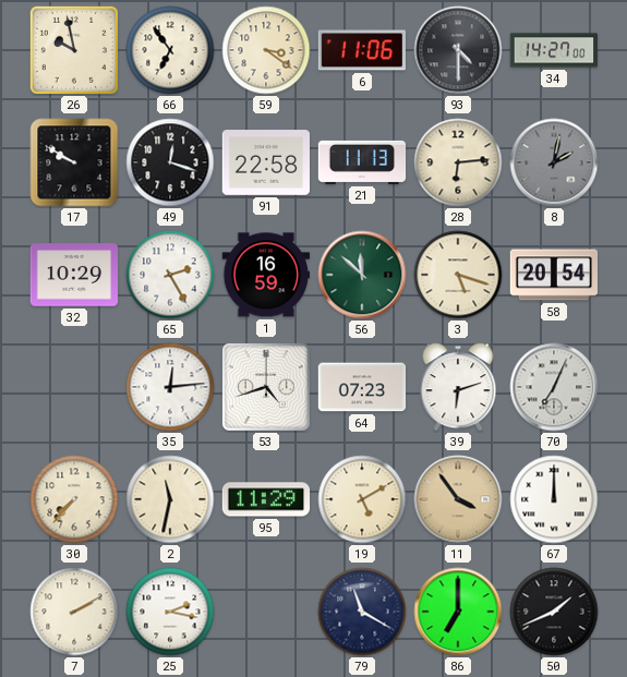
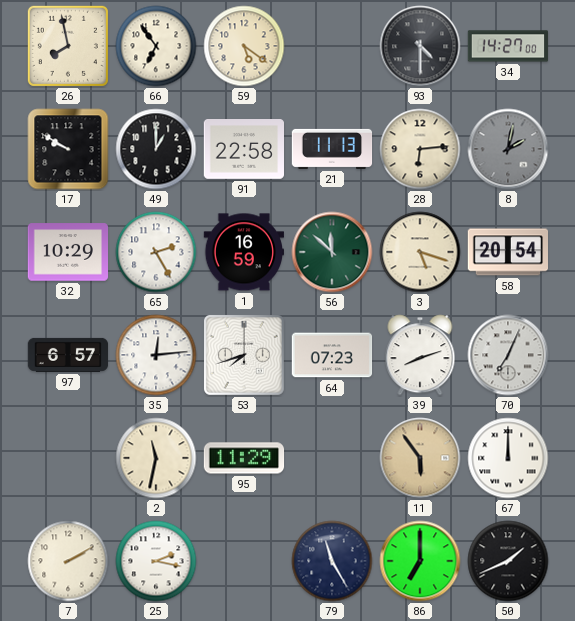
26: 9:58 -> 7:58
59: 3:21 -> 5:21
6: 11:06 -> none
49: 12:18 -> 1:00
97: none -> 6:57
53: 4:42 -> 7:42
39: 6:12 -> 8:12
30: 7:37 -> none
19: 5:10 -> none
11: 3:54 -> 5:54
79: 11:20 -> 11:25
